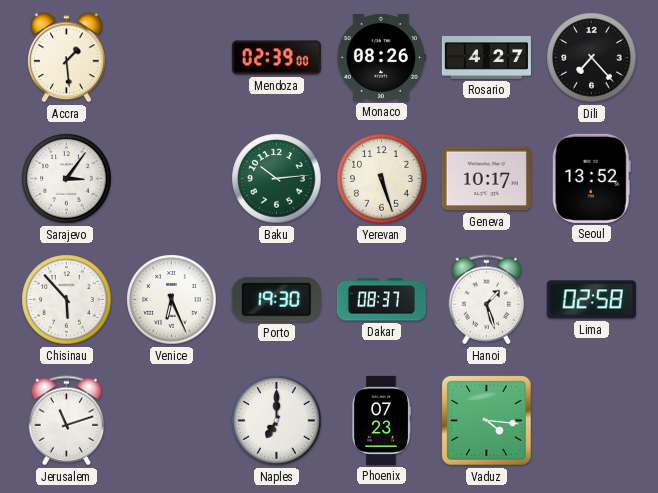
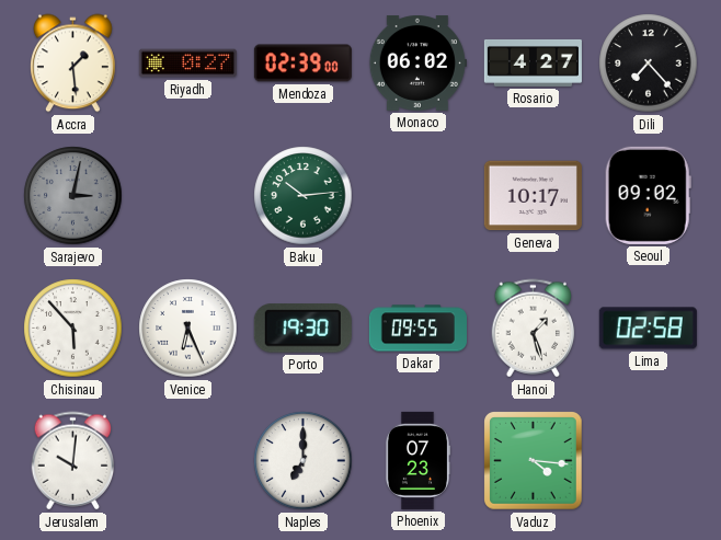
Riyadh: none -> 0:27
Monaco: 08:26 -> 06:02
Sarajevo: 3:06 -> 3:02
Sarajevo dial: white -> grey
Yerevan: 5:27 -> none
Seoul: 13:52 -> 09:02
Dakar: 08:37 -> 09:55
Jerusalem: 11:12 -> 10:01
